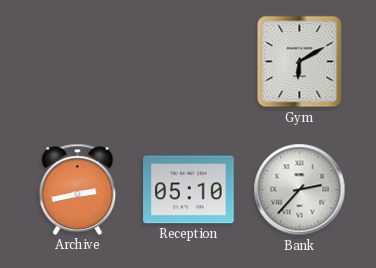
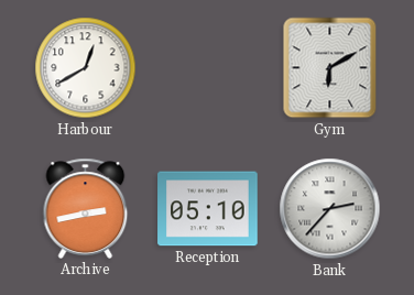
Harbour: none -> 12:40
